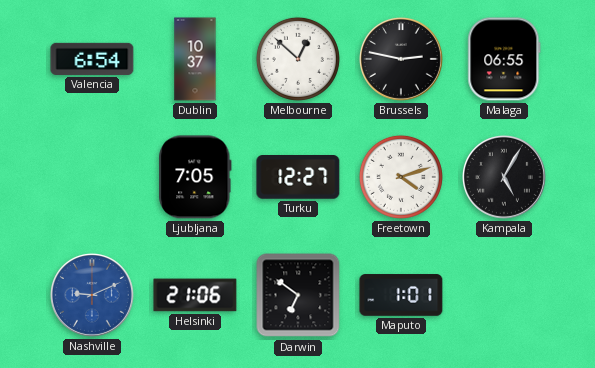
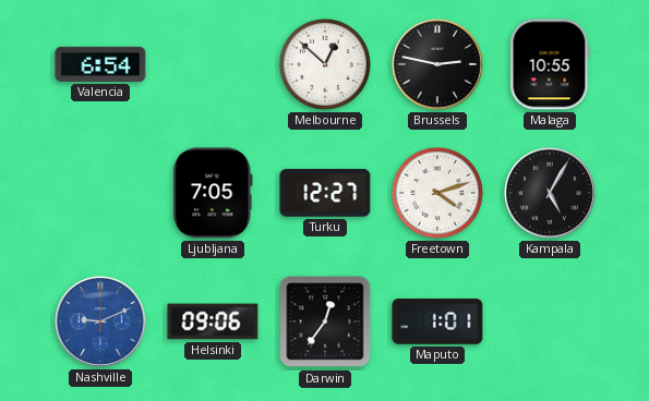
Dublin: 10:37 -> none
Malaga: 06:55 -> 10:55
Helsinki: 21:06 -> 09:06
Darwin: 6:51 -> 12:36
